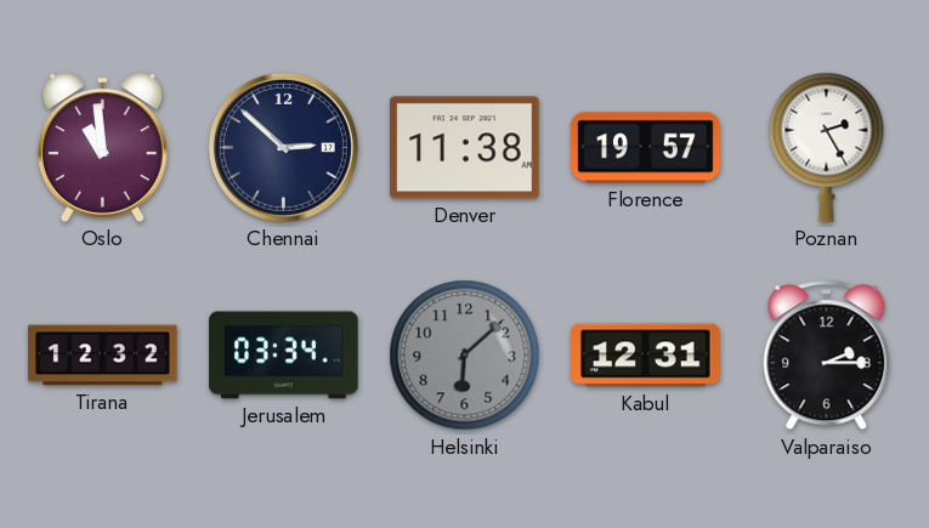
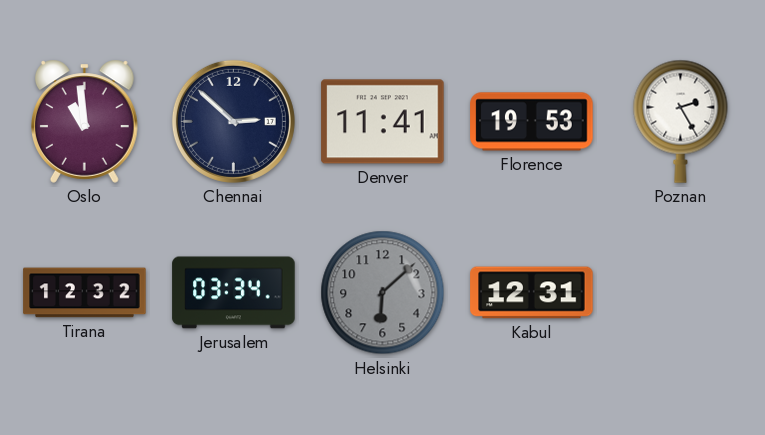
Denver: 11:38 -> 11:41
Florence: 19:57 -> 19:53
Valparaiso: 2:15 -> none
